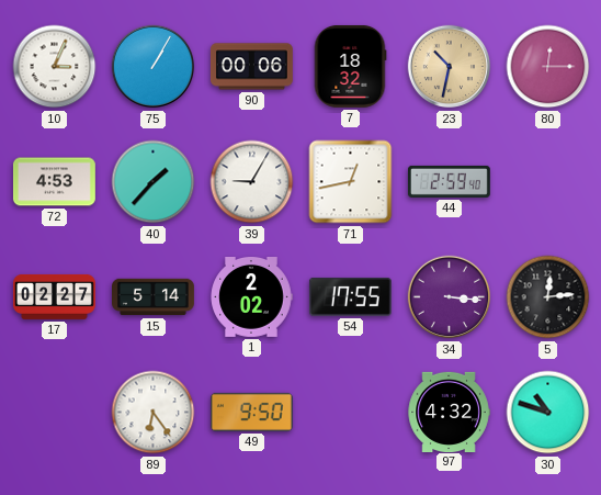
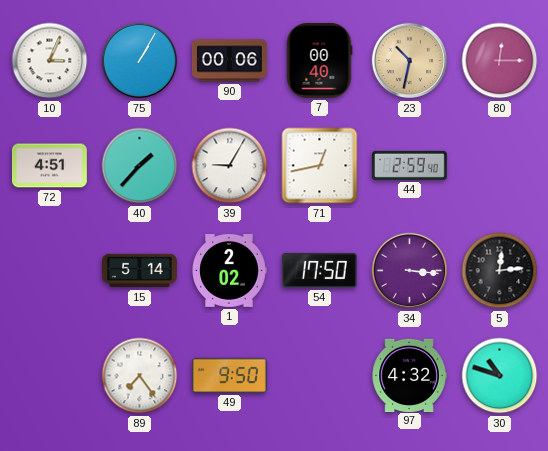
7: 18:32 -> 00:40
72: 4:53 -> 4:51
17: 02:27 -> none
54: 17:55 -> 17:50
89: 6:24 -> 7:24
